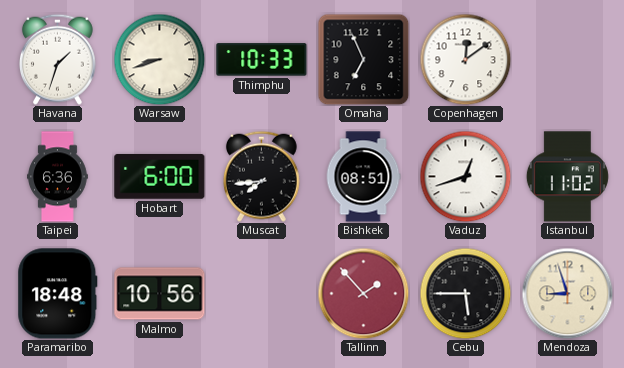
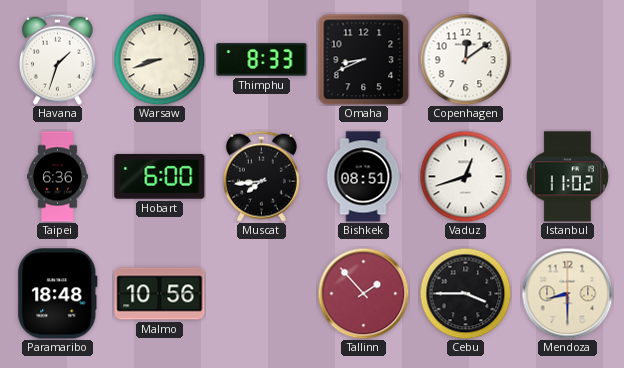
Thimphu: 10:33 -> 8:33
Omaha: 6:56 -> 8:41
Cebu: 5:45 -> 3:45
Mendoza: 8:57 -> 8:30
